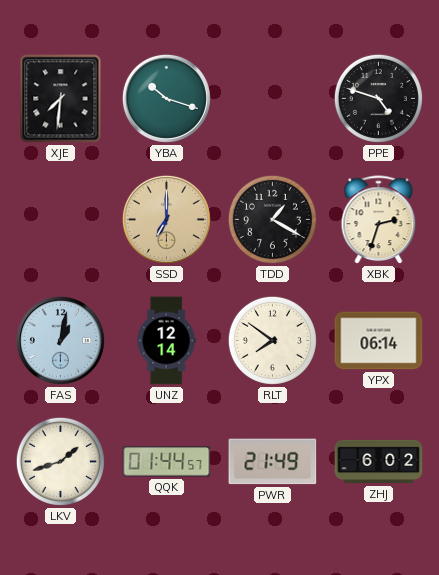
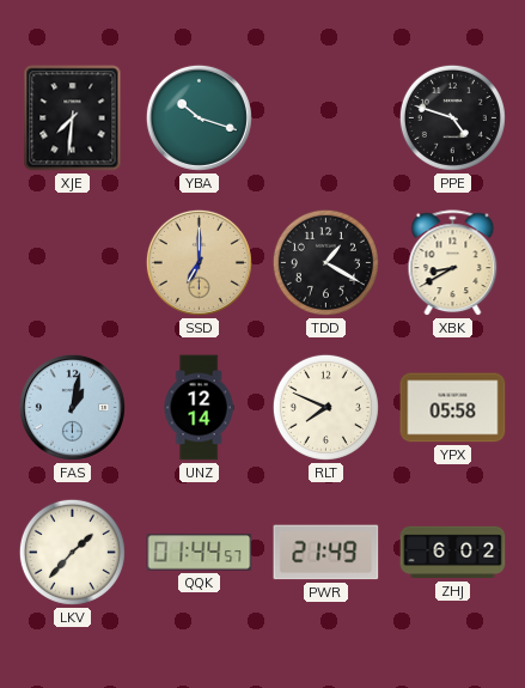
XBK: 2:33 -> 8:40
RLT: 7:51 -> 7:49
YPX: 06:14 -> 05:58
LKV: 1:42 -> 1:37
